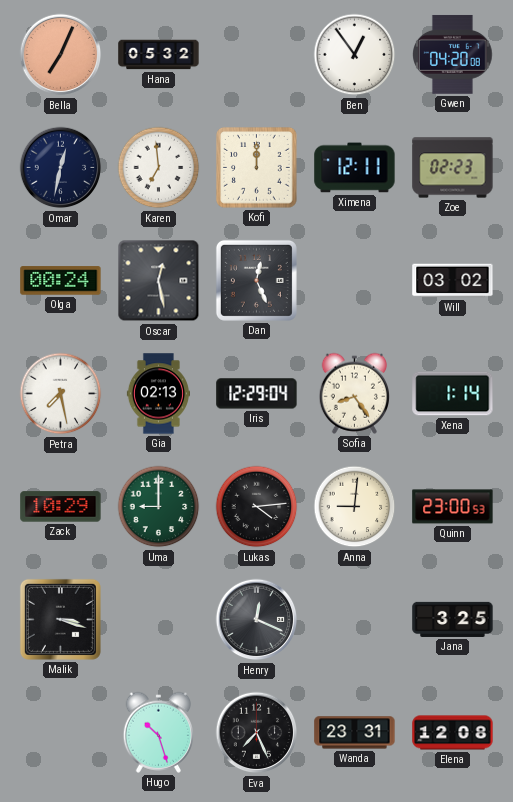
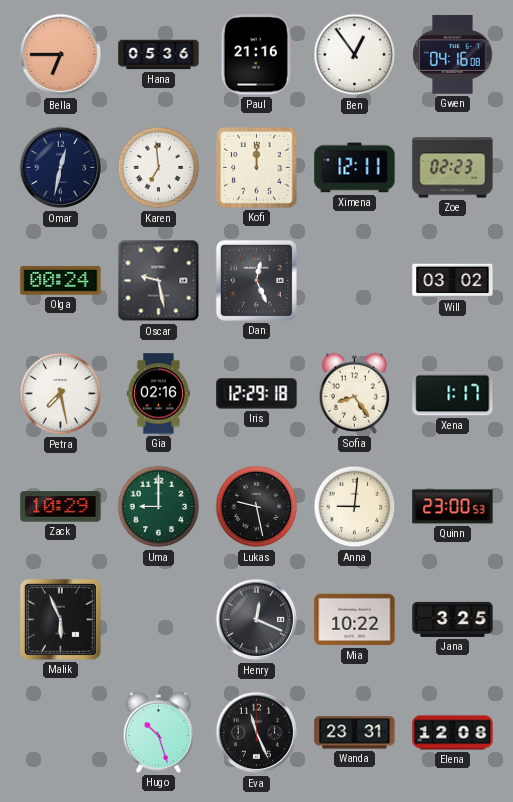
Bella: 7:04 -> 6:45
Hana: 05:32 -> 05:36
Paul: none -> 21:16
Gwen: 04:20 -> 04:16
Oscar: 12:28 -> 9:28
Gia: 02:13 -> 02:16
Iris: 12:29:04 -> 12:29:18
Xena: 1:14 -> 1:17
Lukas: 4:14 -> 9:28
Malik: 3:18 -> 5:56
Mia: none -> 10:22
Eva: 7:26 -> 11:26
